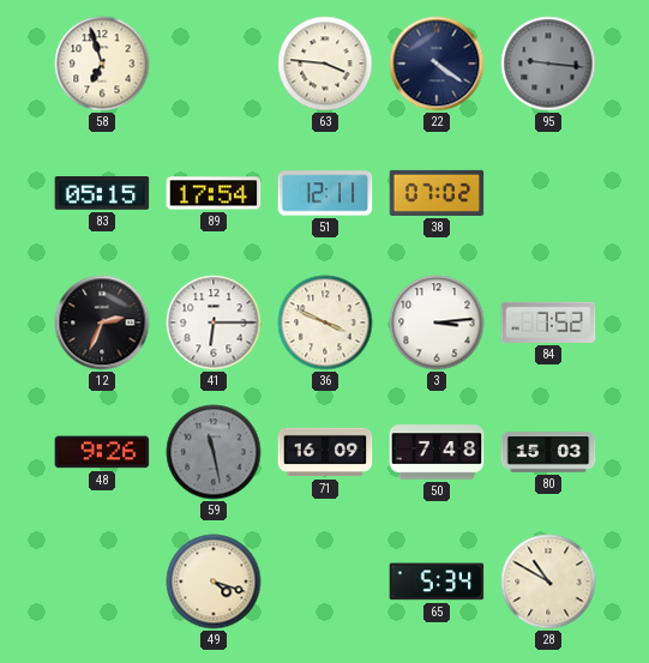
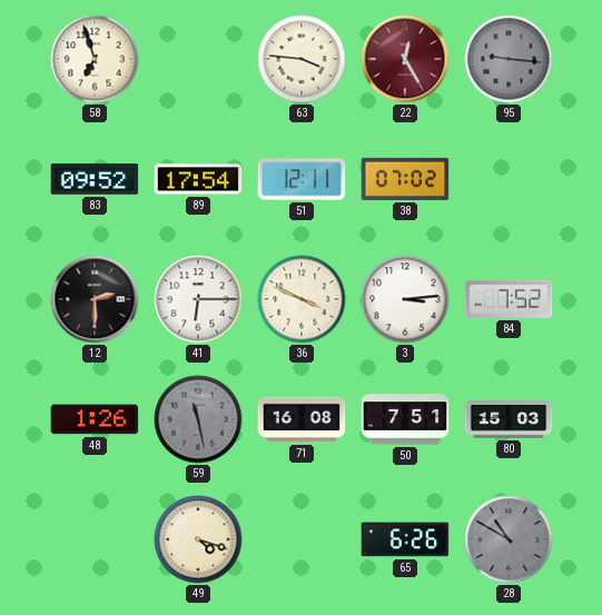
22: 4:21 -> 12:25
22 dial: navy -> burgundy
83: 05:15 -> 09:52
12: 2:34 -> 2:30
48: 9:26 -> 1:26
71: 16:09 -> 16:08
50: 7:48 -> 7:51
65: 5:34 -> 6:26
28 dial: cream -> grey
